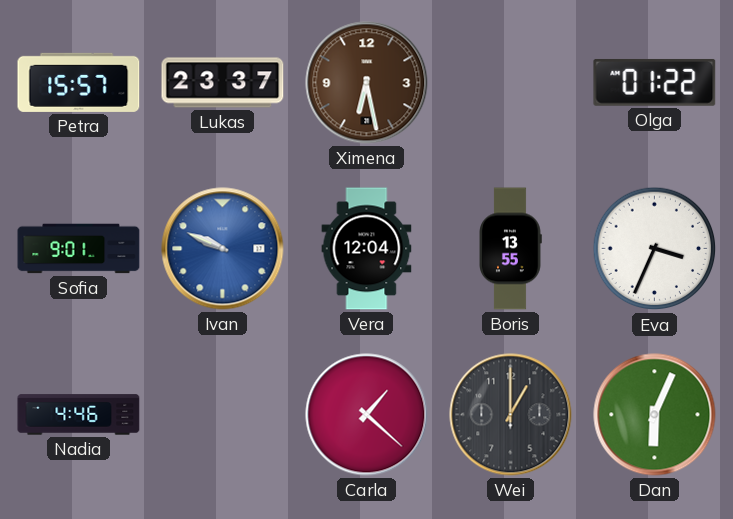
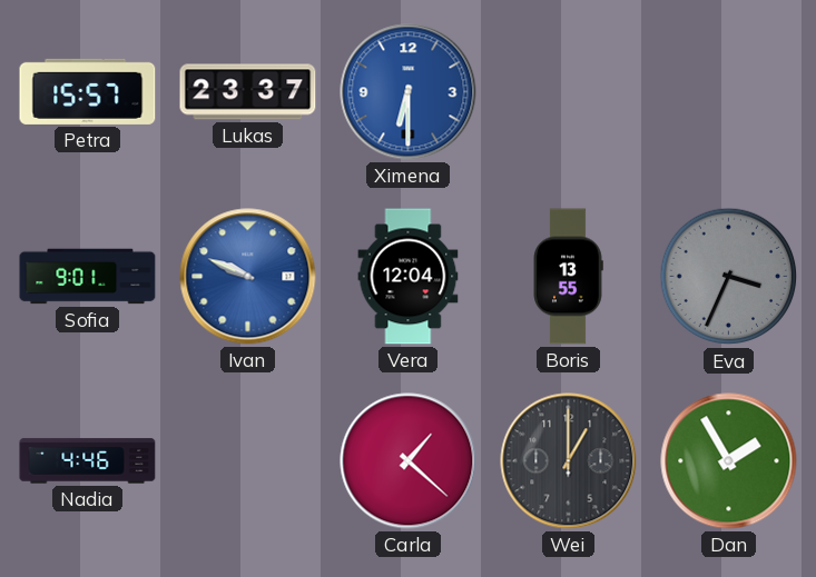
Ximena: 6:28 -> 6:30
Ximena dial: brown -> blue
Olga: 01:22 -> none
Eva dial: white -> grey
Dan: 6:04 -> 1:55
